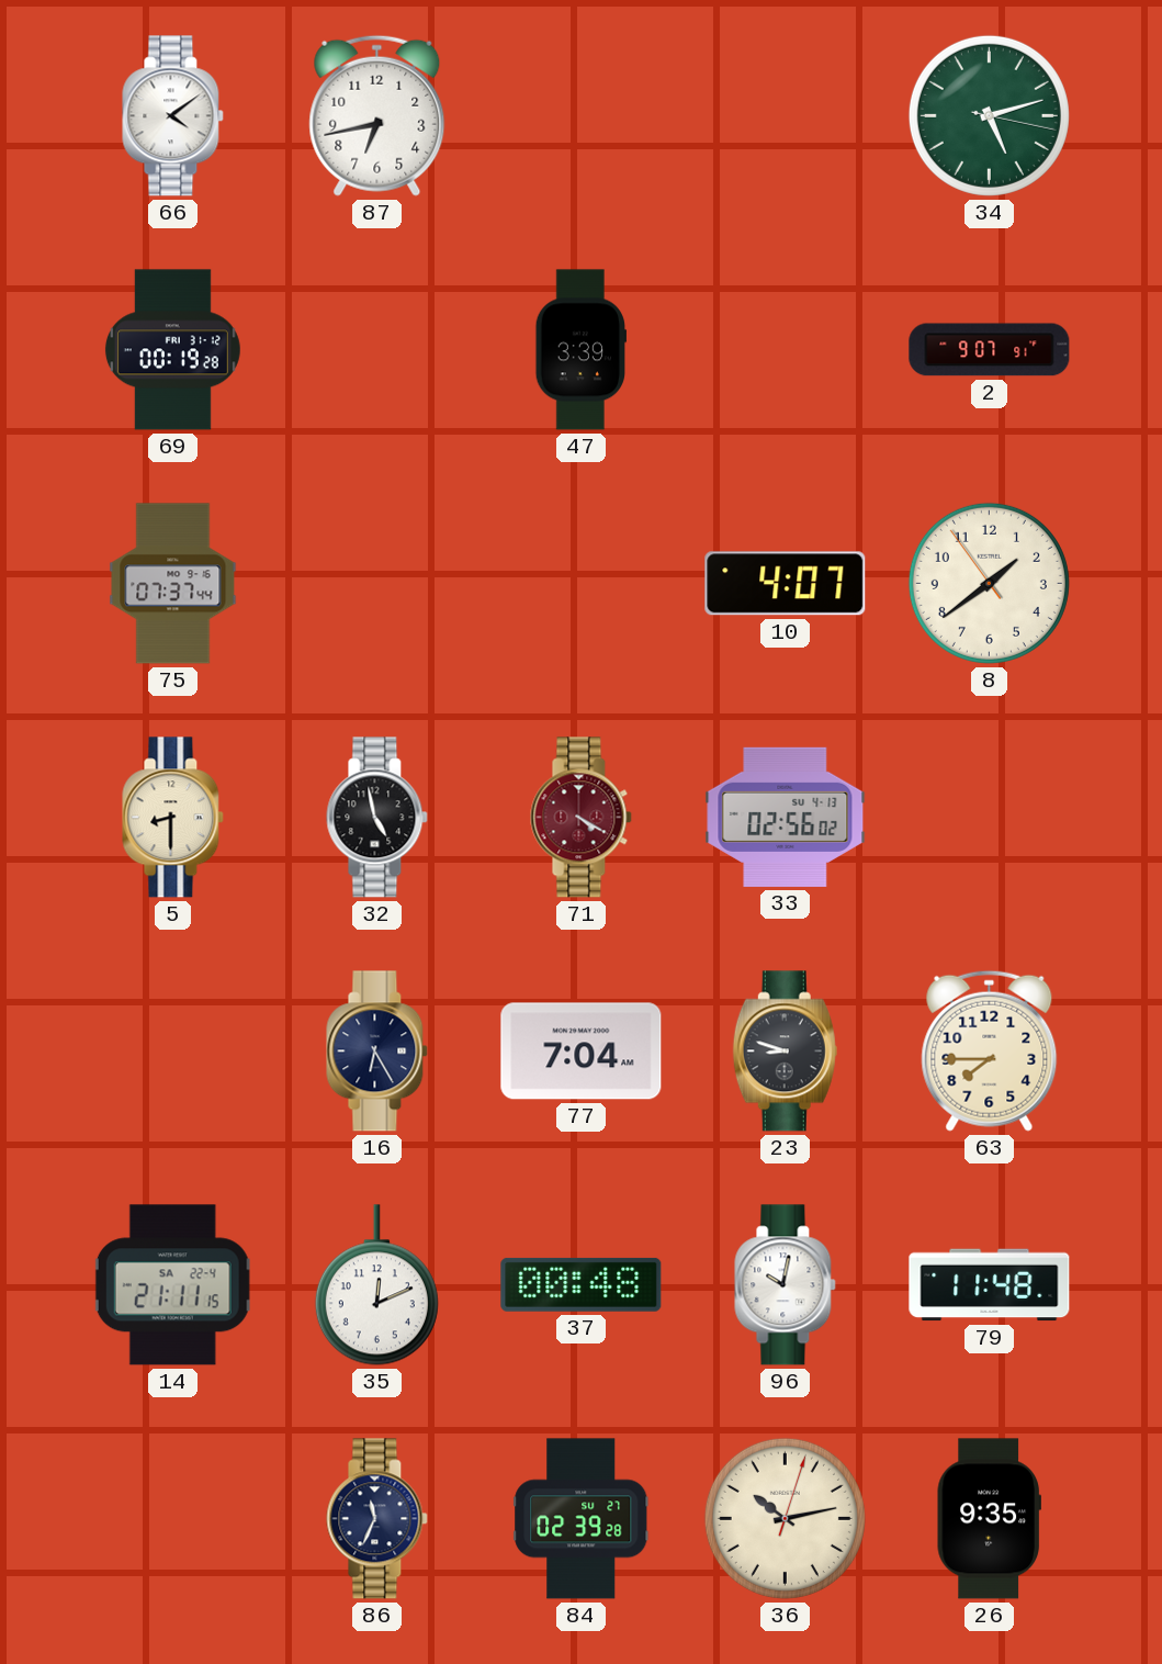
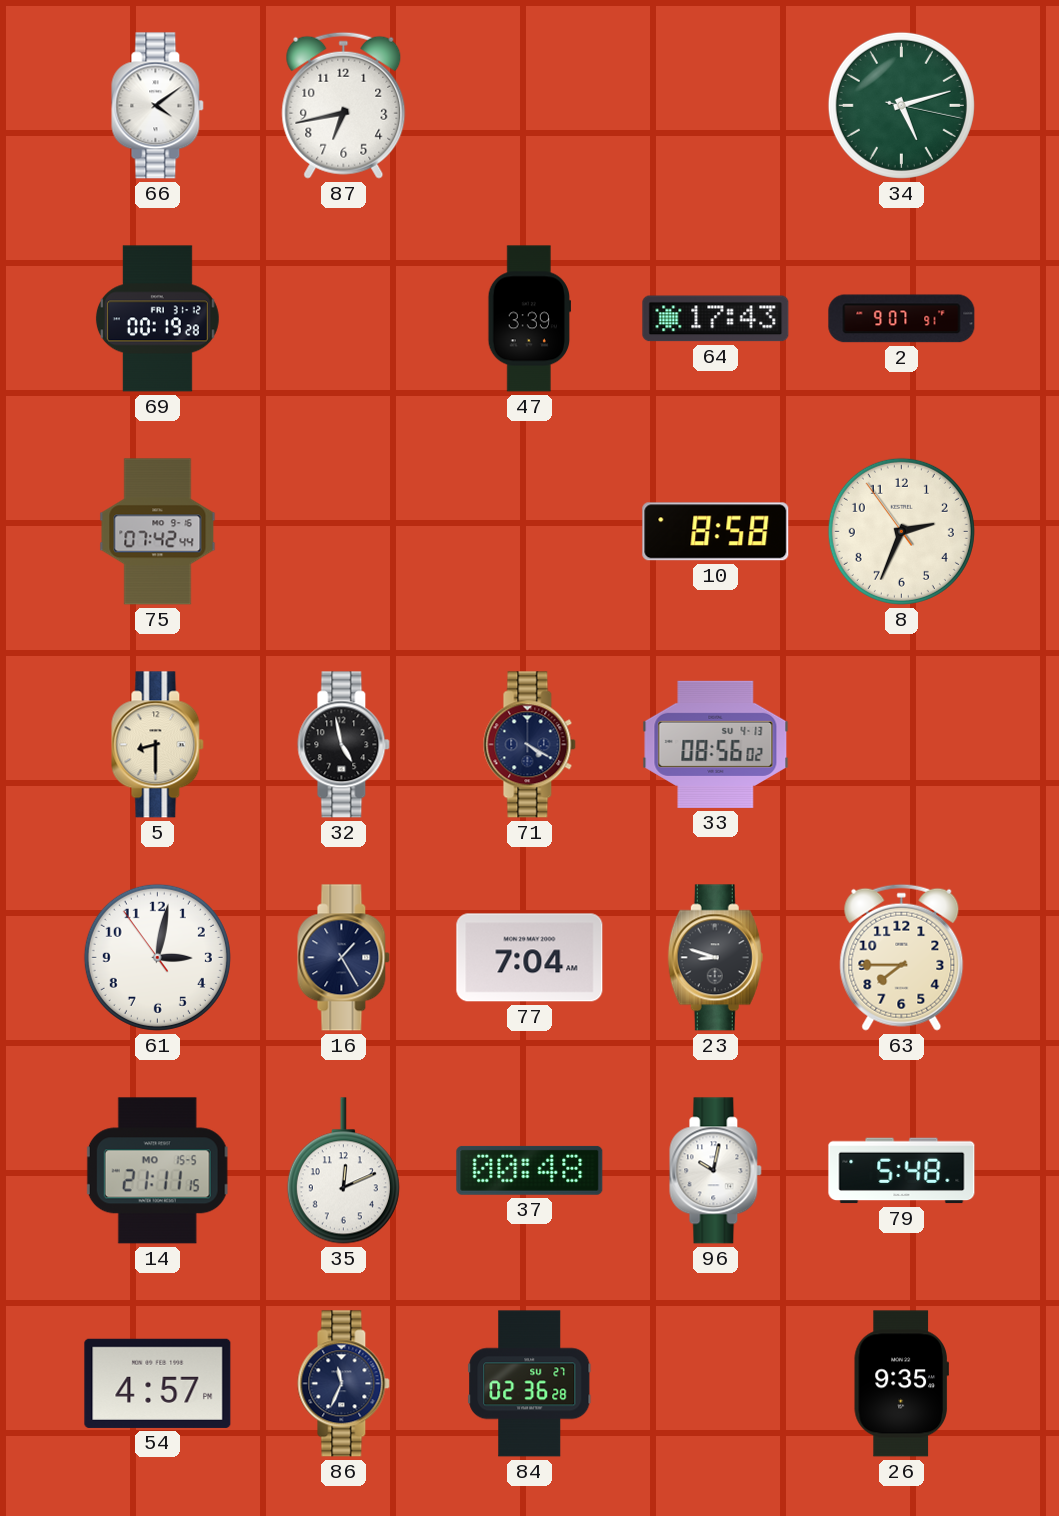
64: none -> 17:43
75: 07:37 -> 07:42
10: 4:07 -> 8:58
8: 1:38 -> 2:33
71 dial: burgundy -> navy
33: 02:56 -> 08:56
61: none -> 3:01
16: 6:25 -> 1:25
14 date: SA 22-4 -> MO 15-5
79: 11:48 -> 5:48
54: none -> 4:57
84: 02:39 -> 02:36
36: 10:13 -> none
